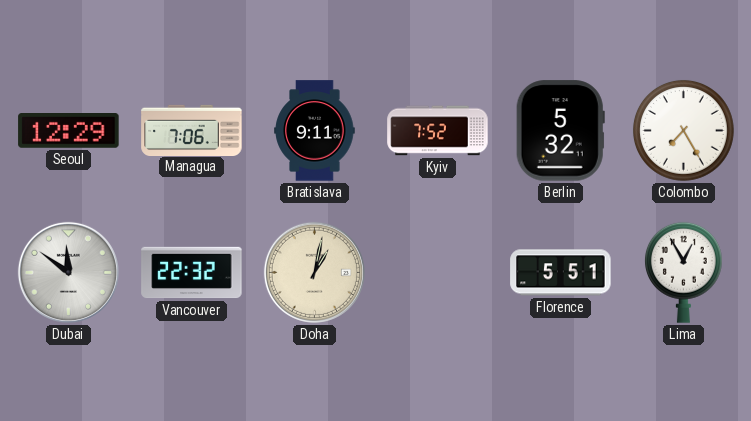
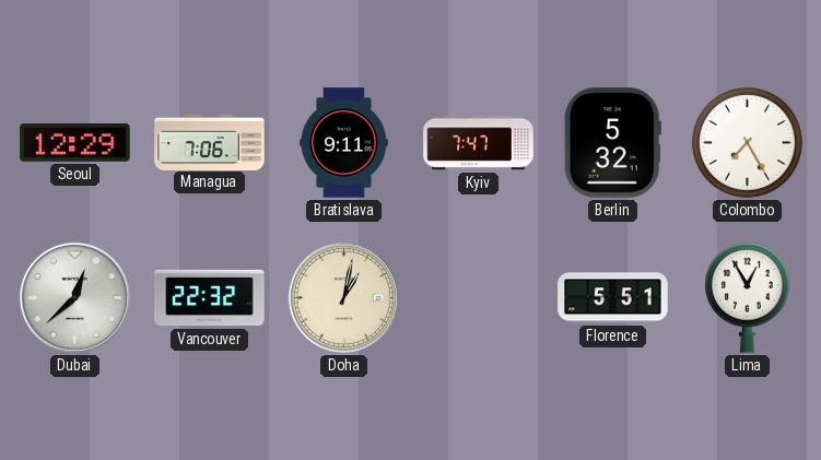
Kyiv: 7:52 -> 7:47
Dubai: 11:51 -> 12:38
